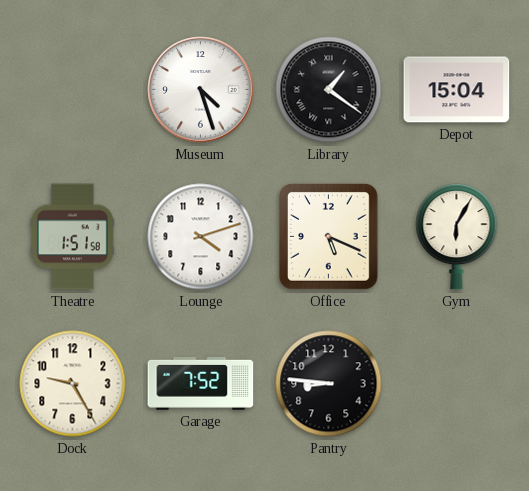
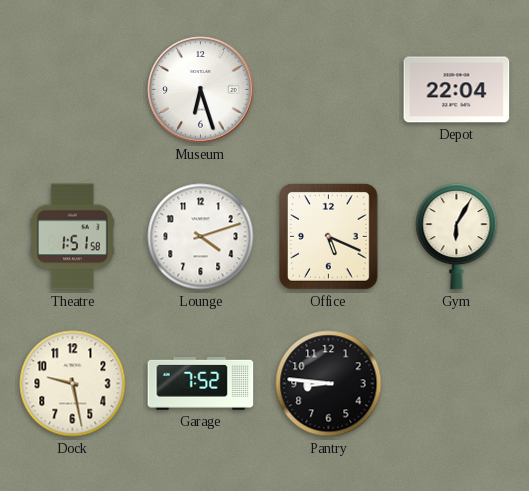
Museum: 4:27 -> 6:27
Library: 1:21 -> none
Depot: 15:04 -> 22:04
Dock: 9:25 -> 9:28
